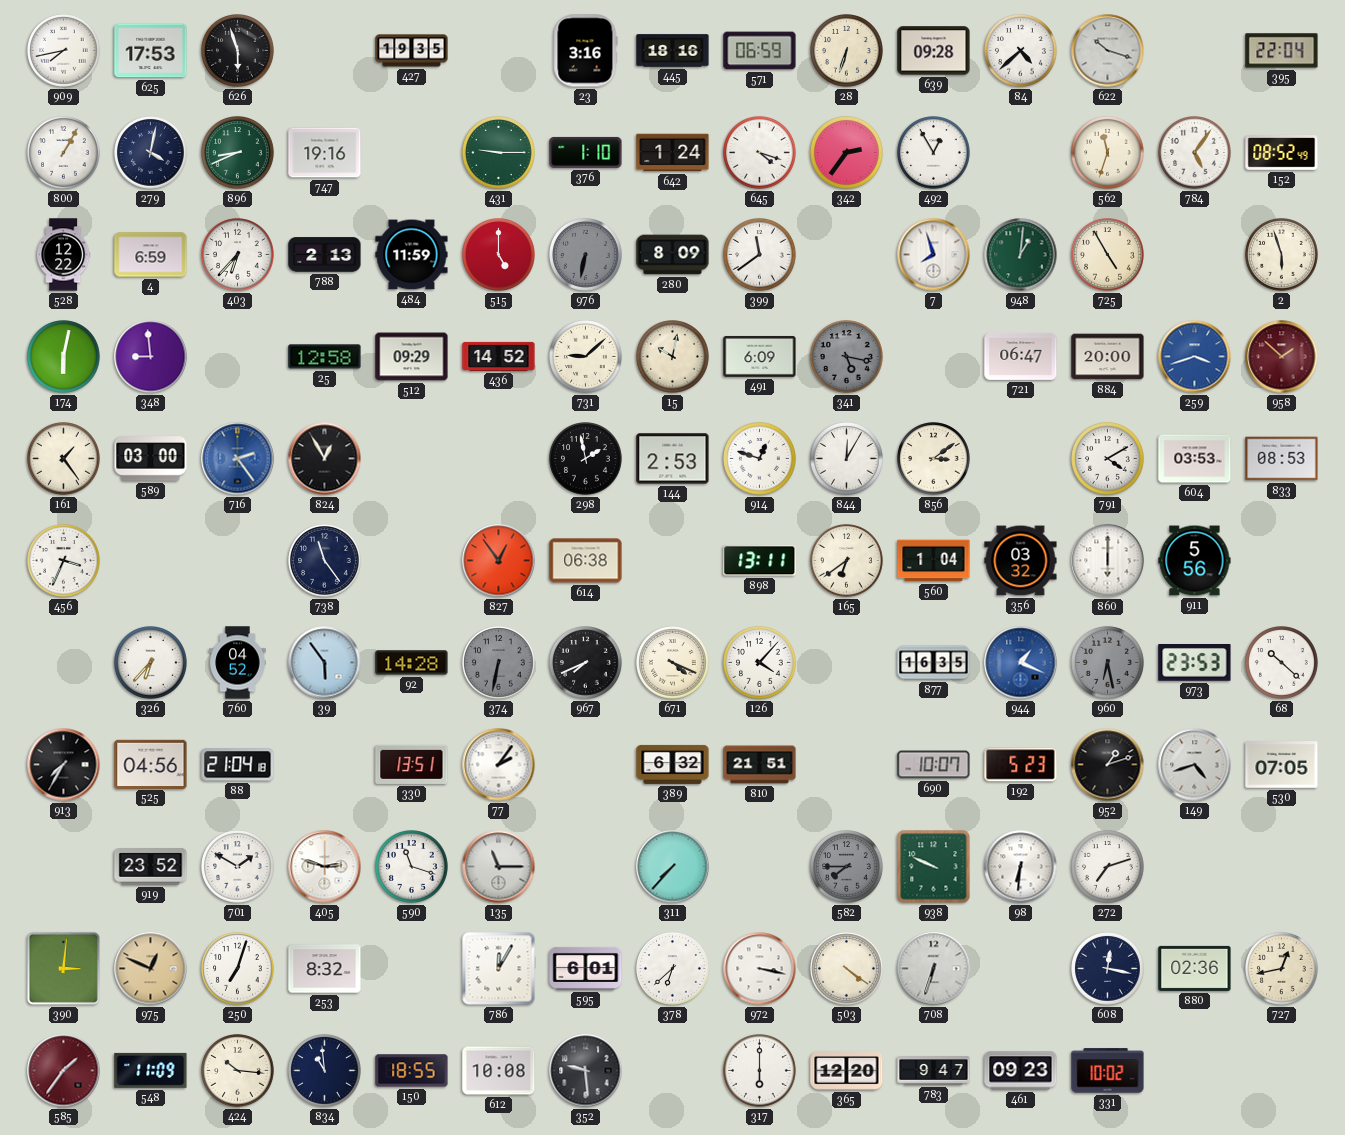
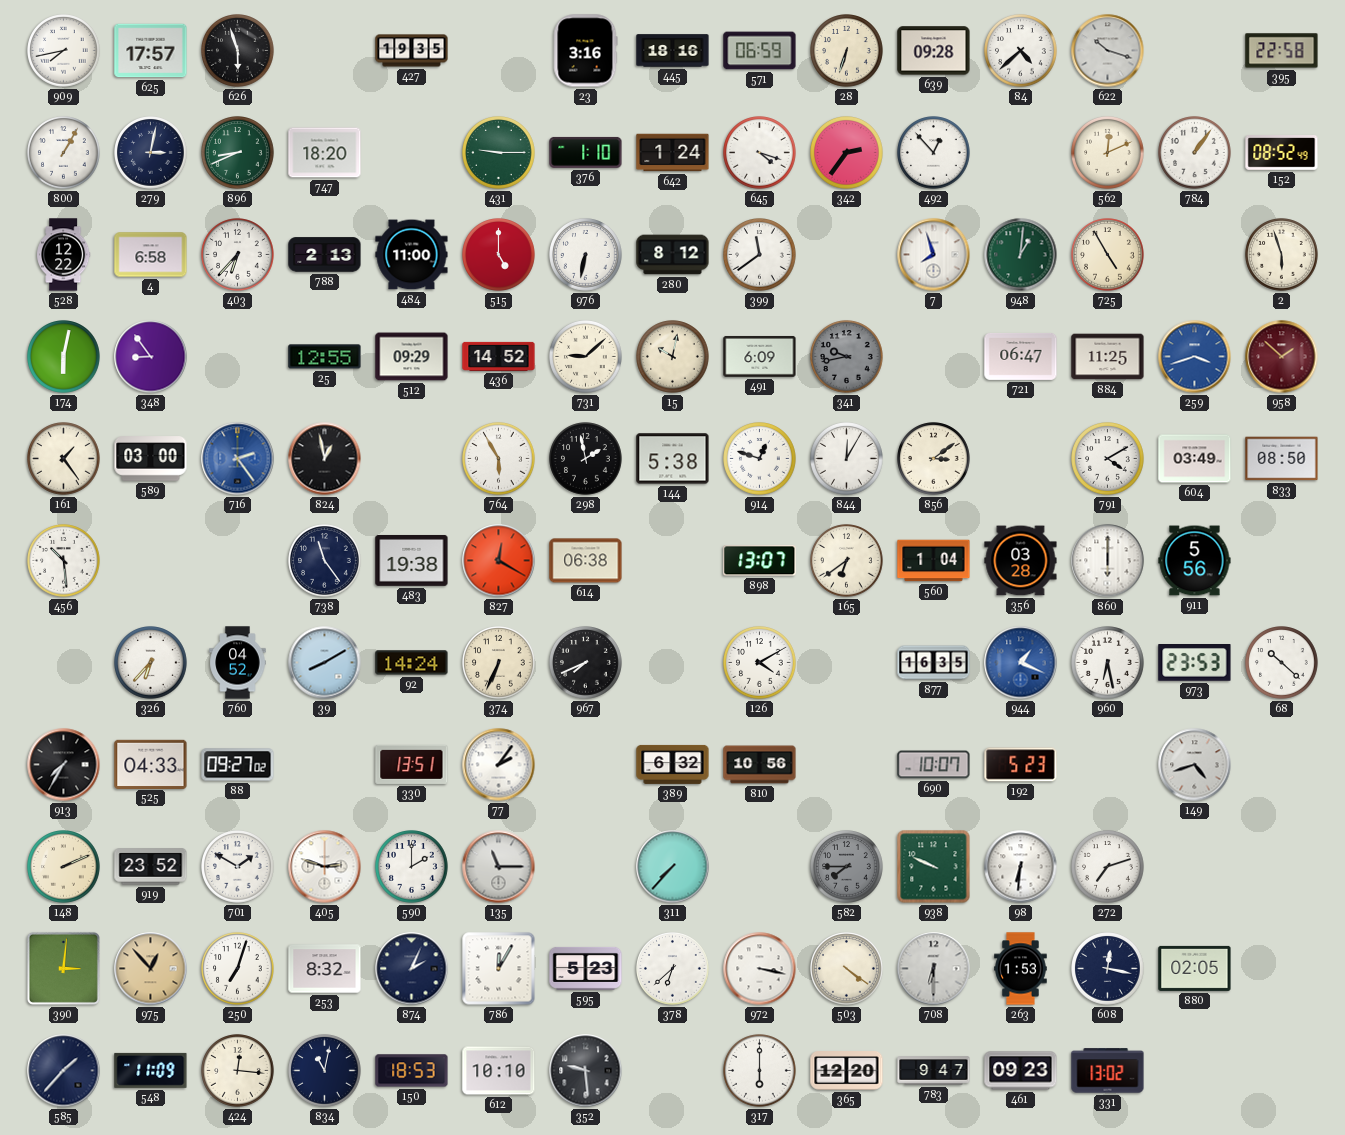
625: 17:53 -> 17:57
395: 22:04 -> 22:58
279: 4:02 -> 3:02
747: 19:16 -> 18:20
492: 12:55 -> 12:53
562: 11:33 -> 12:11
784: 5:06 -> 1:06
4: 6:59 -> 6:58
484: 11:59 -> 11:00
976 dial: grey -> white
280: 8:09 -> 8:12
348: 8:59 -> 8:54
25: 12:58 -> 12:55
341: 5:17 -> 9:43
884: 20:00 -> 11:25
824: 12:55 -> 12:58
764: none -> 5:55
144: 2:53 -> 5:38
604: 03:53 -> 03:49
833: 08:53 -> 08:50
456: 3:34 -> 10:29
483: none -> 19:38
827: 12:54 -> 12:20
898: 13:11 -> 13:07
356: 03:32 -> 03:28
39: 5:54 -> 8:10
92: 14:28 -> 14:24
374: 6:32 -> 6:34
374 dial: grey -> cream
671: 4:19 -> none
126: 4:07 -> 4:10
960 dial: grey -> white
525: 04:56 -> 04:33
88: 21:04 -> 09:27
810: 21:51 -> 10:56
952: 1:12 -> none
530: 07:05 -> none
148: none -> 2:11
590: 11:18 -> 2:00
975: 12:49 -> 12:53
874: none -> 2:04
595: 6:01 -> 5:23
708: 6:33 -> 6:30
263: none -> 1:53
880: 02:36 -> 02:05
727: 12:43 -> none
585: 1:36 -> 1:37
585 dial: burgundy -> navy
424: 10:16 -> 12:16
834: 10:59 -> 11:02
150: 18:55 -> 18:53
612: 10:08 -> 10:10
331: 10:02 -> 13:02
